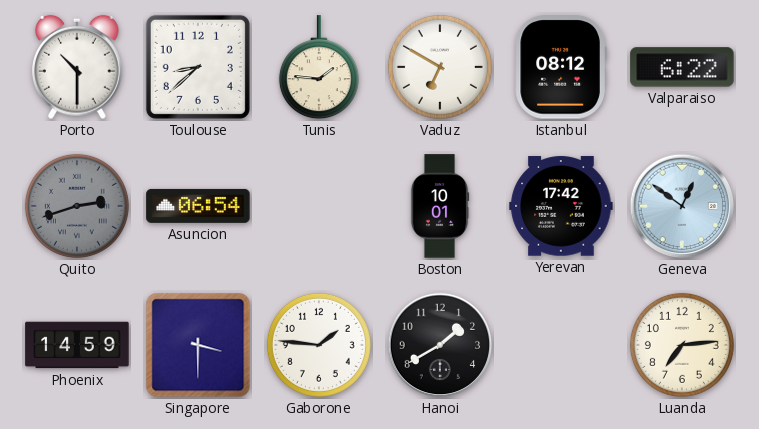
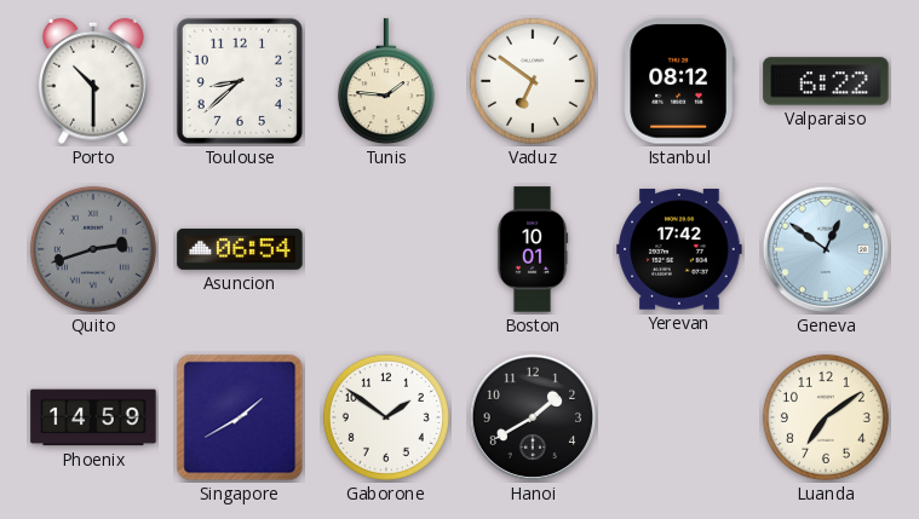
Vaduz: 6:50 -> 6:51
Singapore: 3:30 -> 1:40
Gaborone: 1:46 -> 1:51
Luanda: 7:14 -> 7:09
